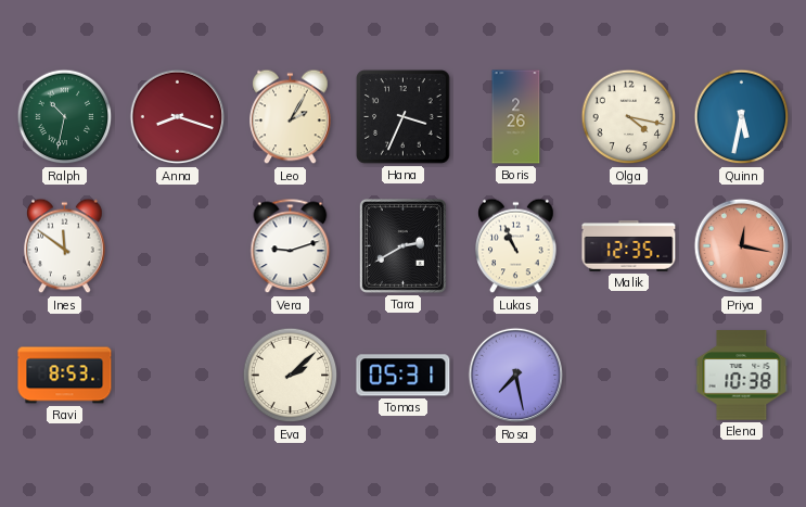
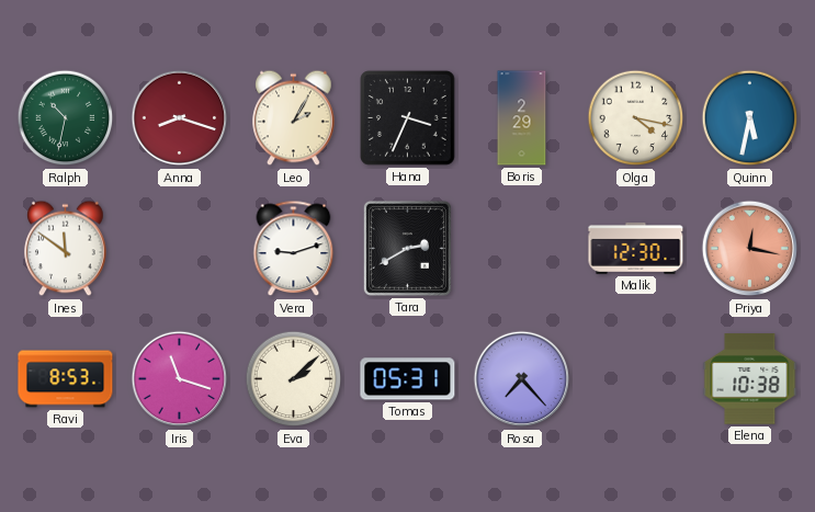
Boris: 2:26 -> 2:29
Lukas: 10:56 -> none
Malik: 12:35 -> 12:30
Iris: none -> 11:18
Rosa: 7:28 -> 7:23
